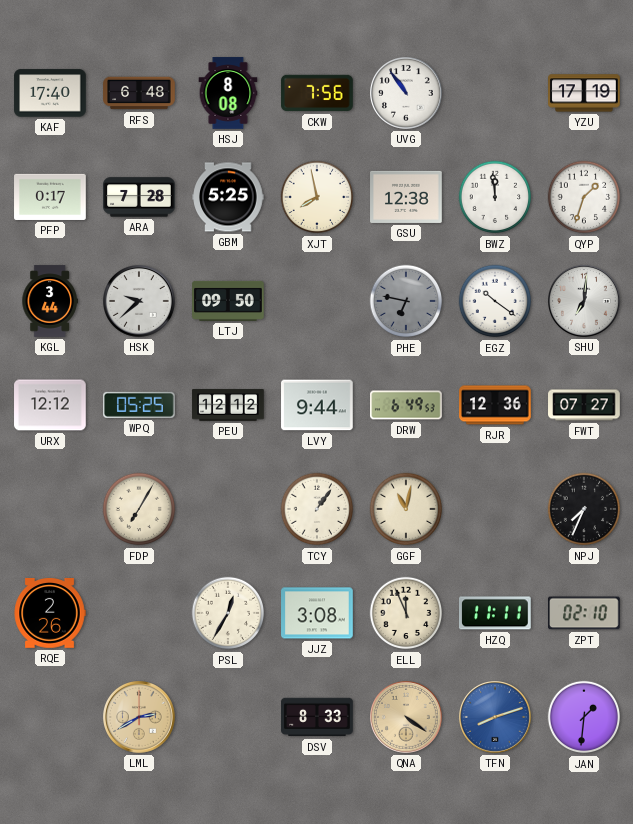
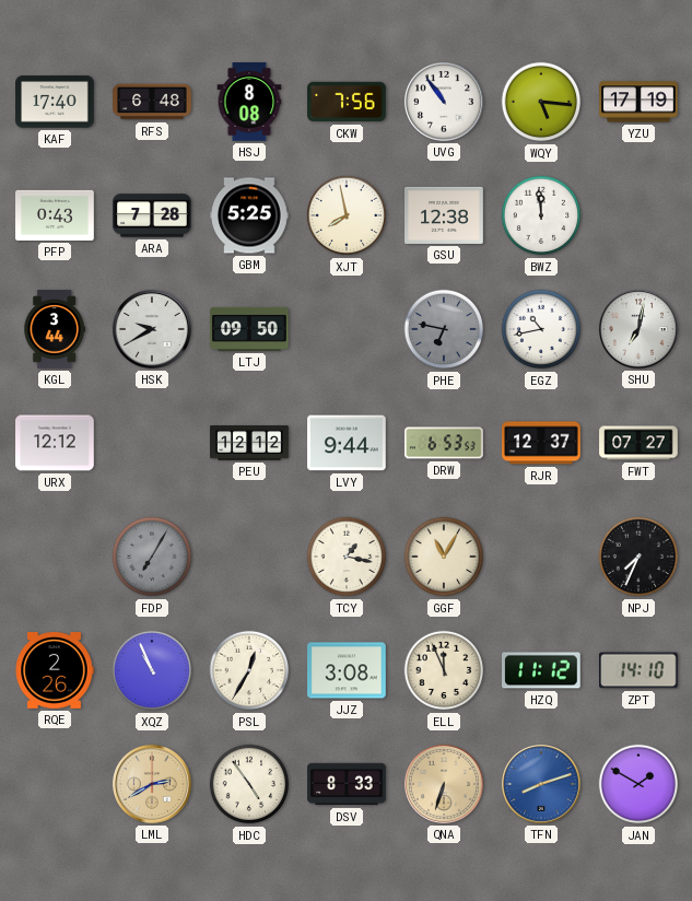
WQY: none -> 5:16
PFP: 0:17 -> 0:43
QYP: 1:33 -> none
HSK: 9:38 -> 9:40
EGZ: 10:21 -> 10:43
SHU: 7:01 -> 7:02
WPQ: 05:25 -> none
DRW: 6:49 -> 6:53
RJR: 12:36 -> 12:37
FDP dial: cream -> grey
TCY: 1:06 -> 1:17
GGF: 11:02 -> 11:05
XQZ: none -> 10:56
HZQ: 11:11 -> 11:12
ZPT: 02:10 -> 14:10
HDC: none -> 4:54
QNA: 4:21 -> 6:33
JAN: 1:31 -> 1:50
